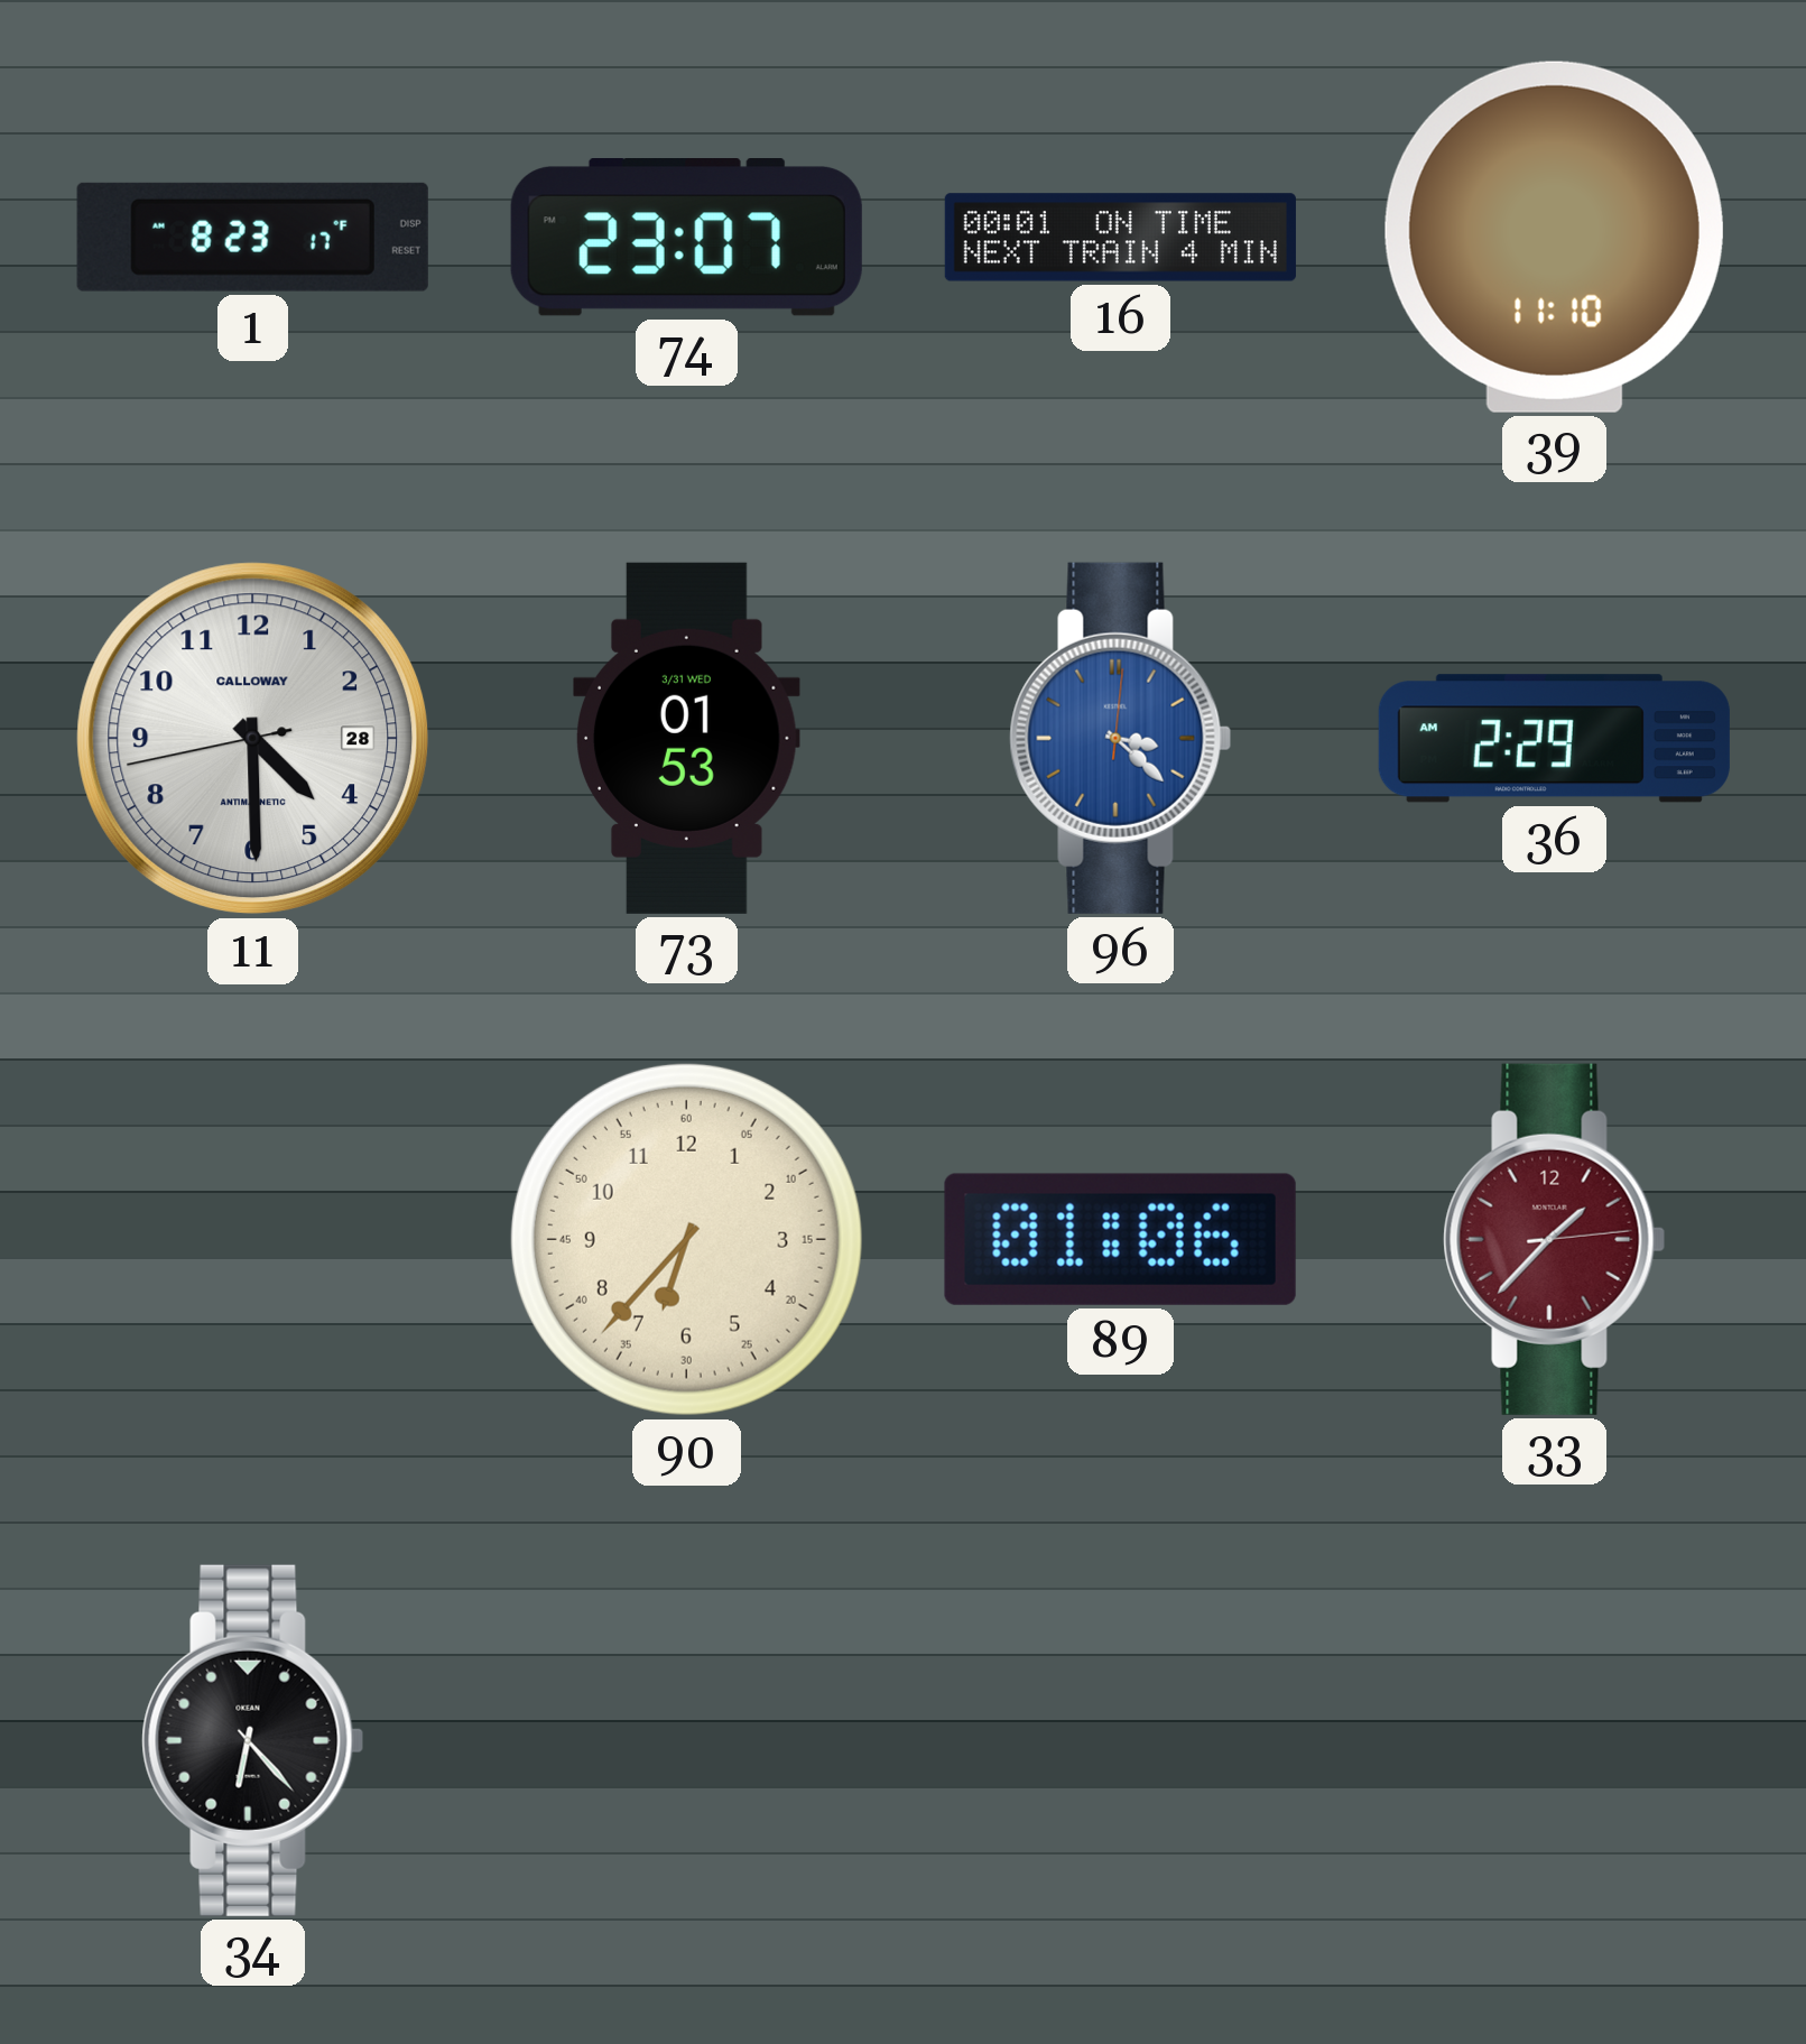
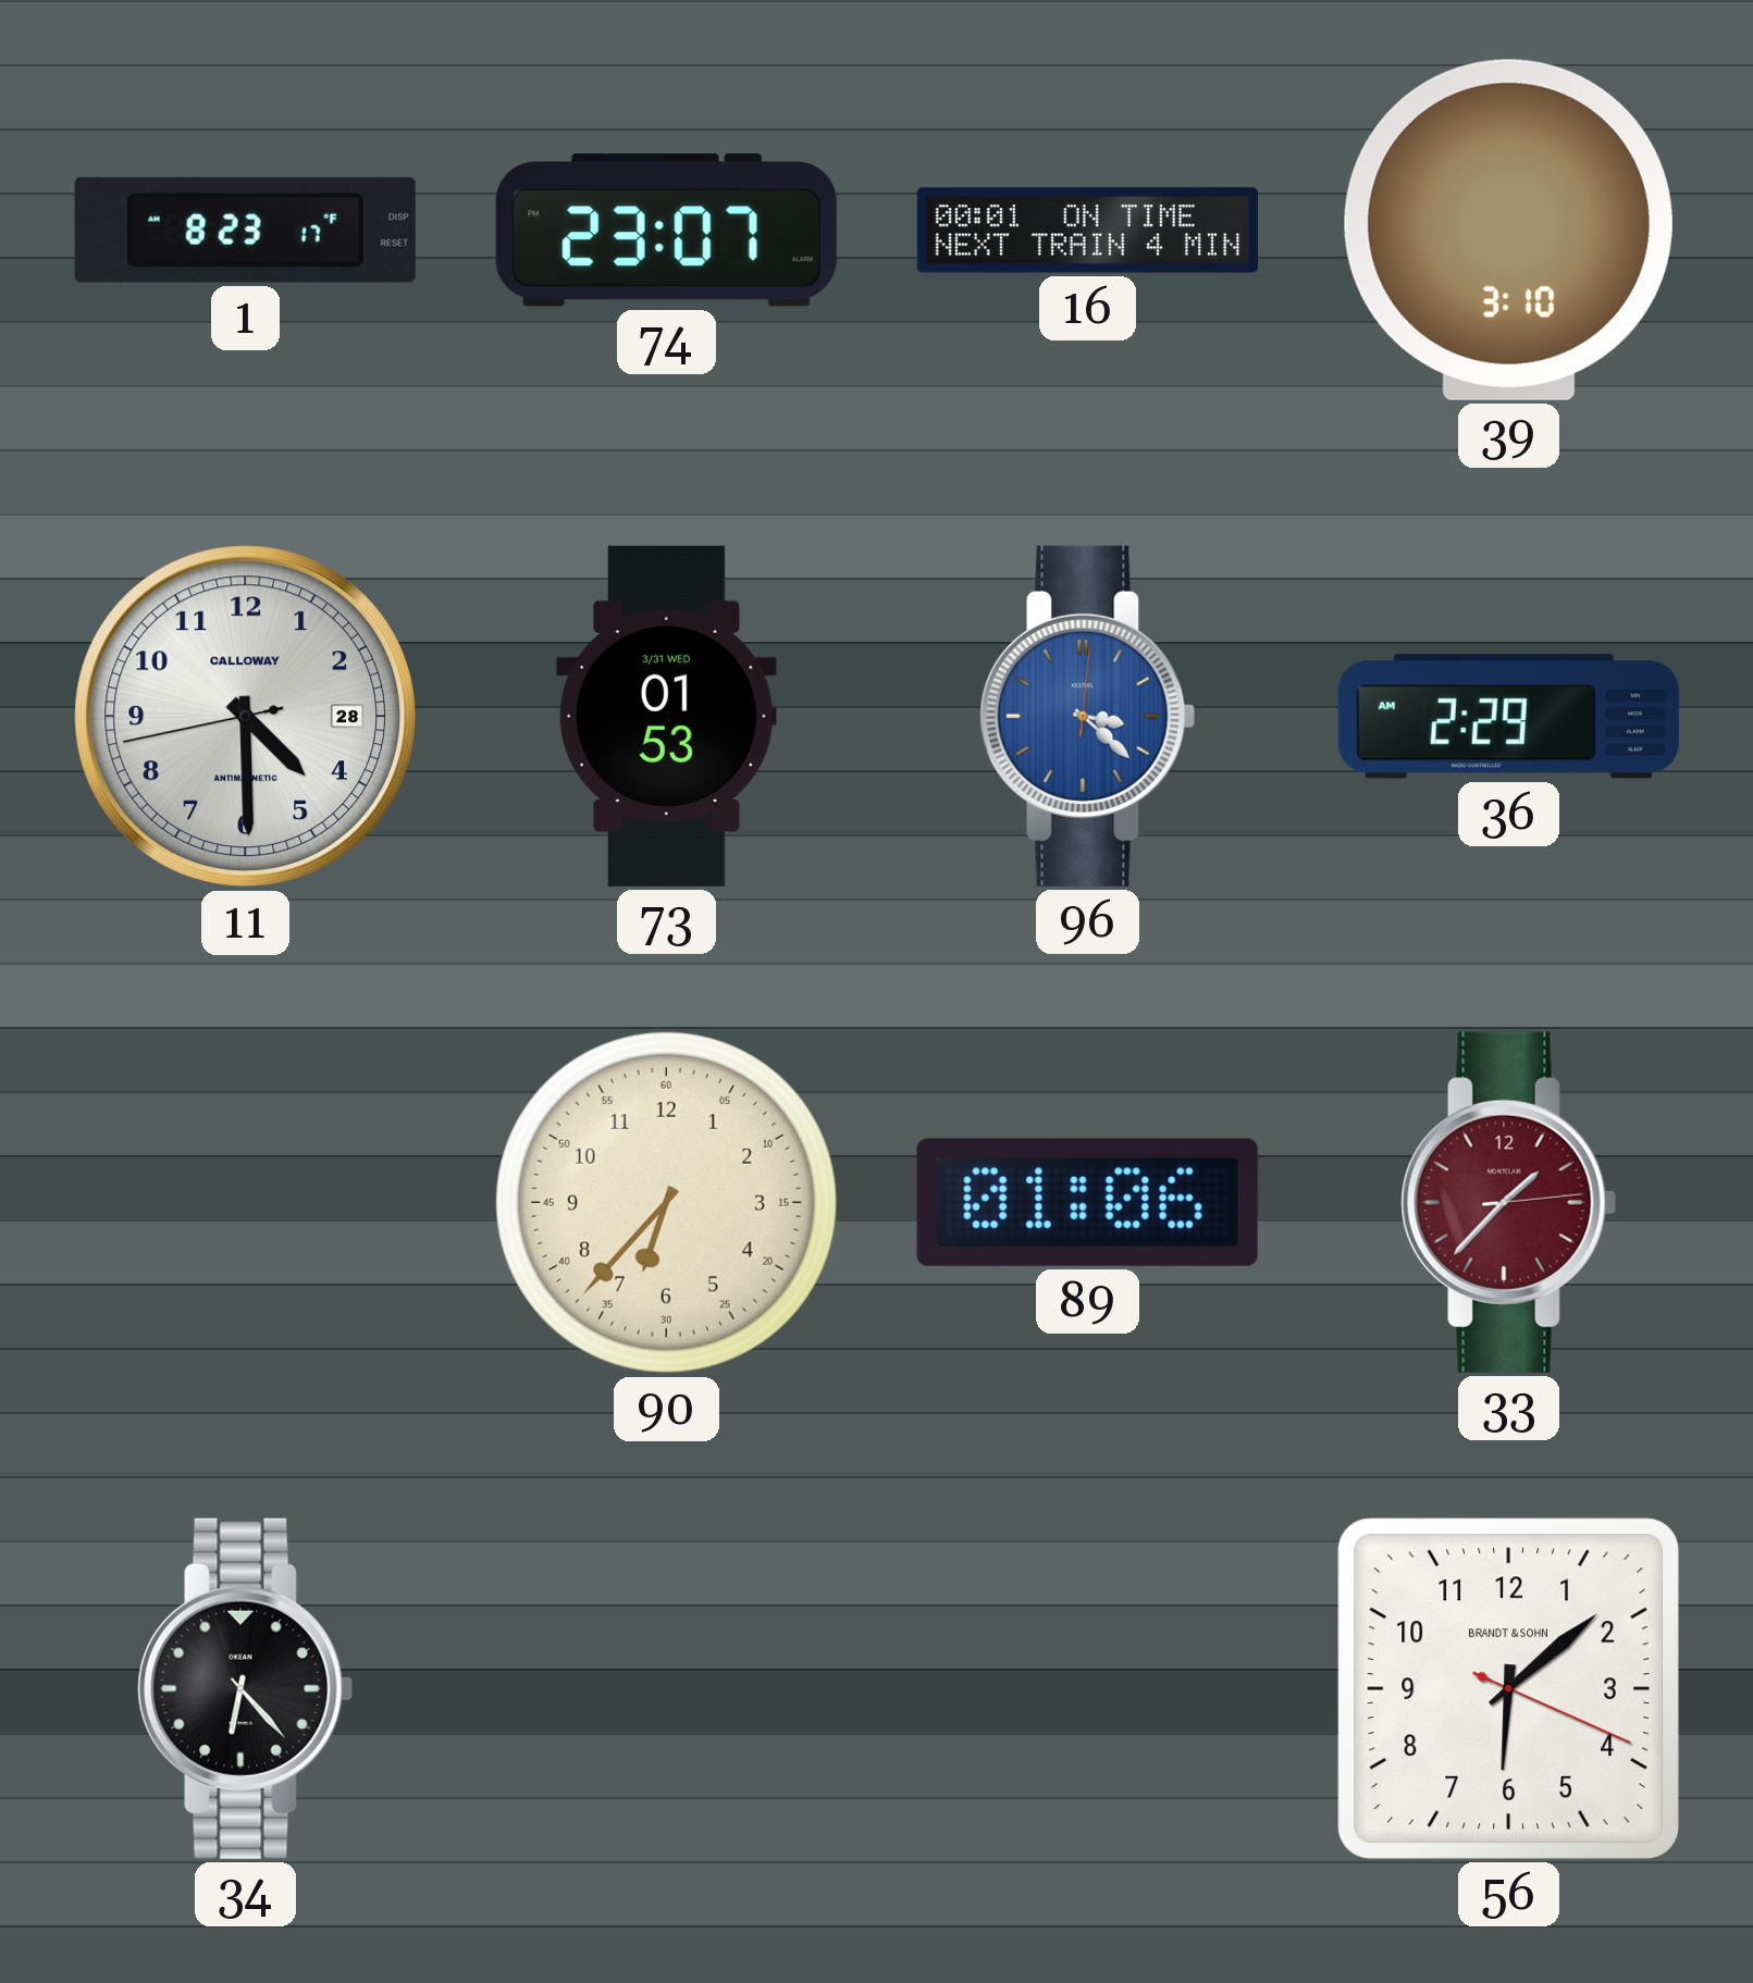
39: 11:10 -> 3:10
56: none -> 6:08
